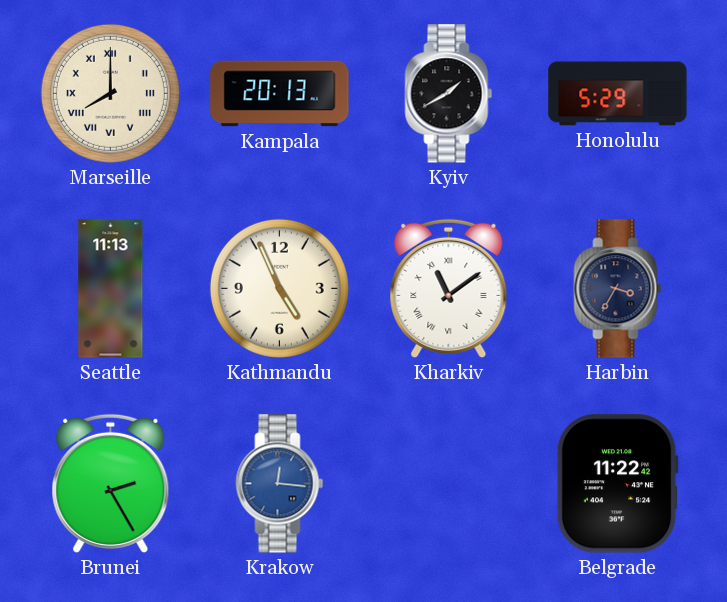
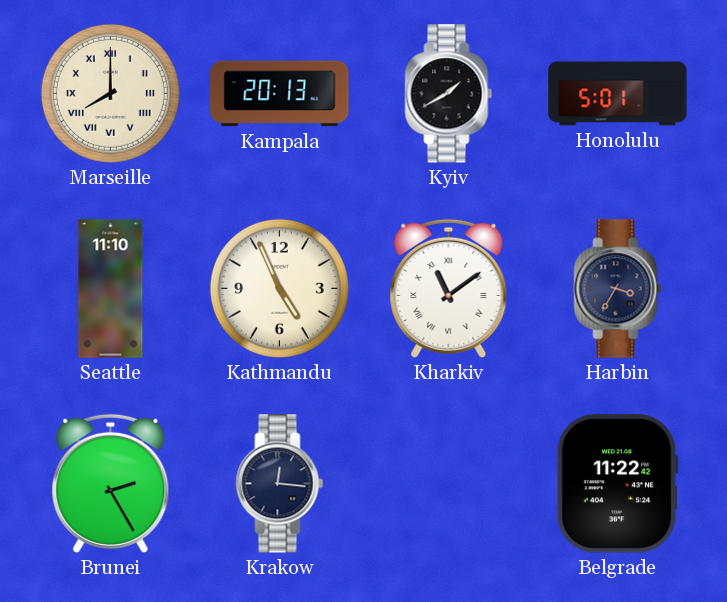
Honolulu: 5:29 -> 5:01
Seattle: 11:13 -> 11:10
Krakow dial: blue -> navy
